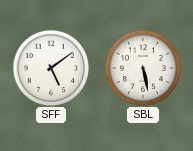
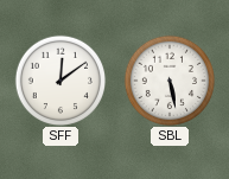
SFF: 5:09 -> 12:09
